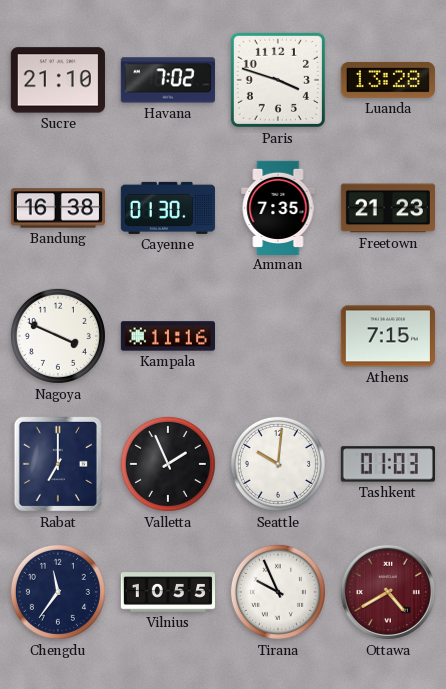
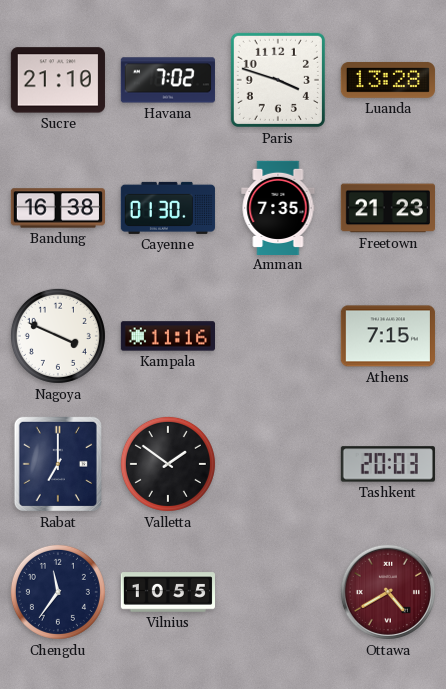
Valletta: 1:56 -> 1:51
Seattle: 10:01 -> none
Tashkent: 01:03 -> 20:03
Tirana: 9:56 -> none
